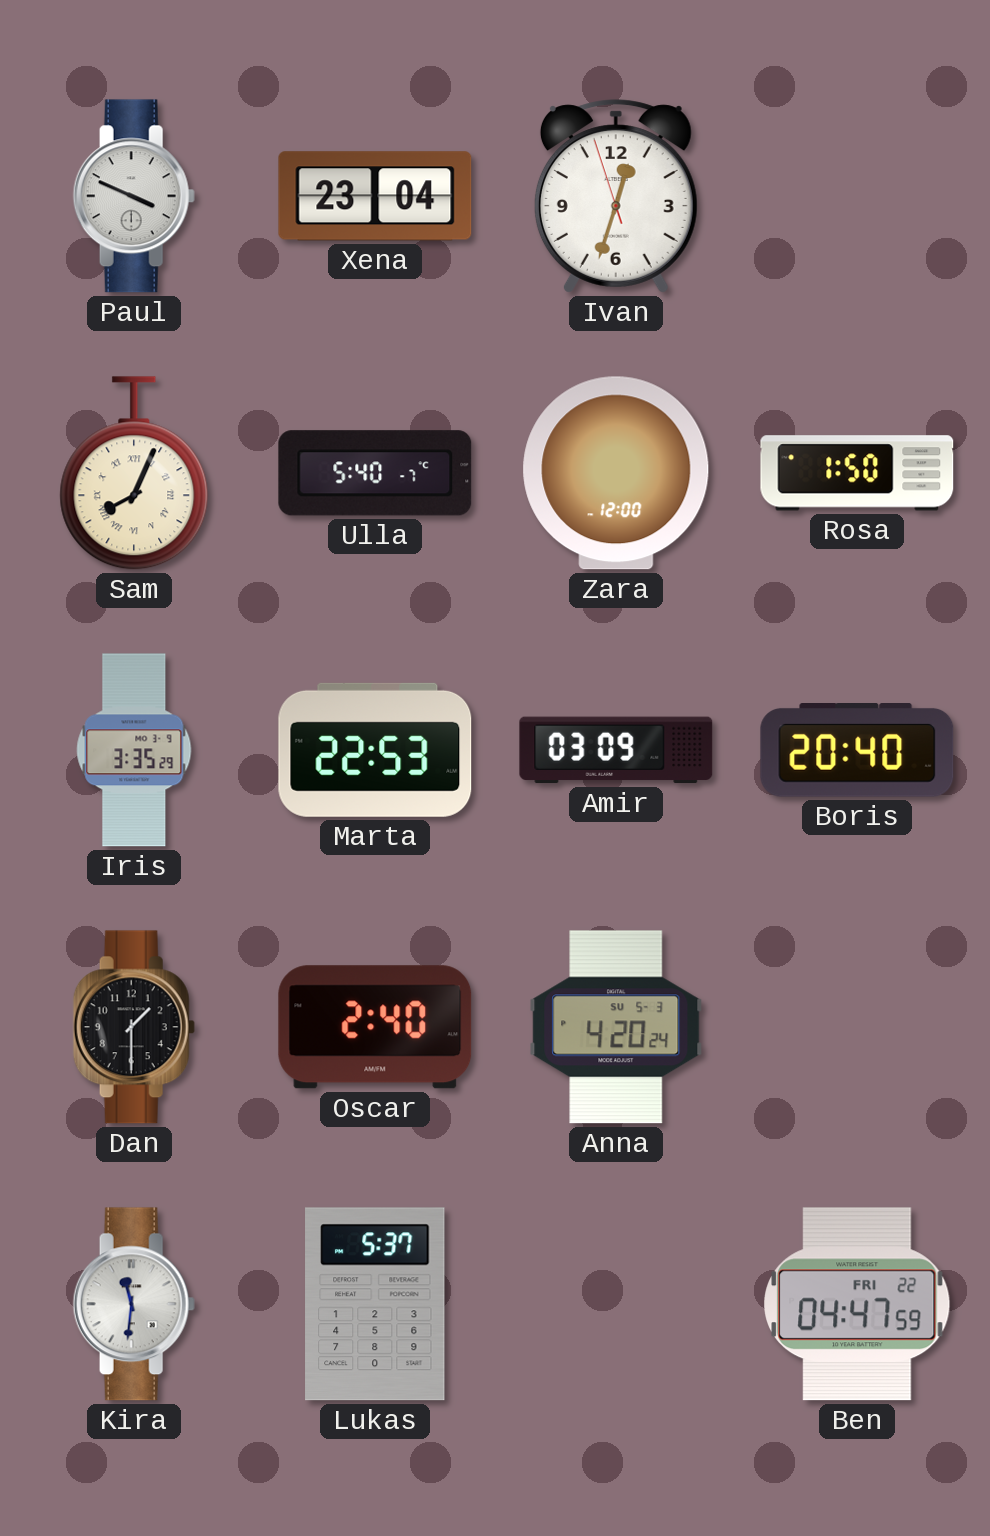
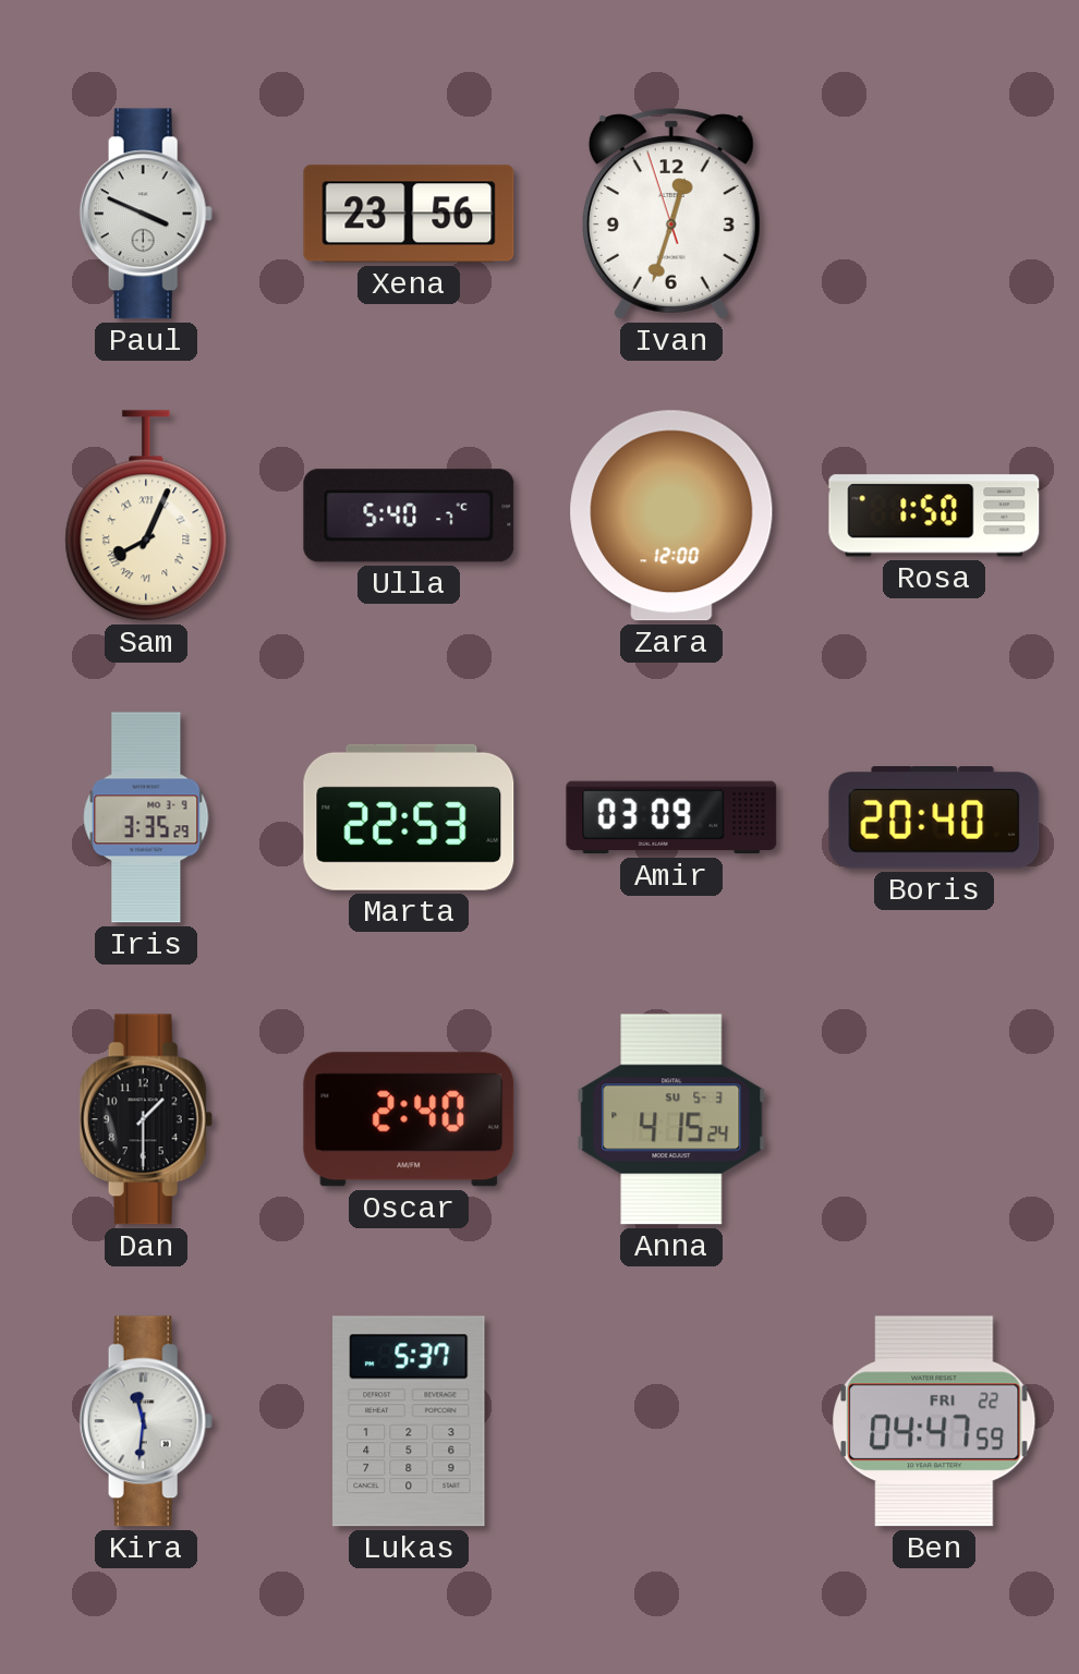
Xena: 23:04 -> 23:56
Anna: 4:20 -> 4:15
